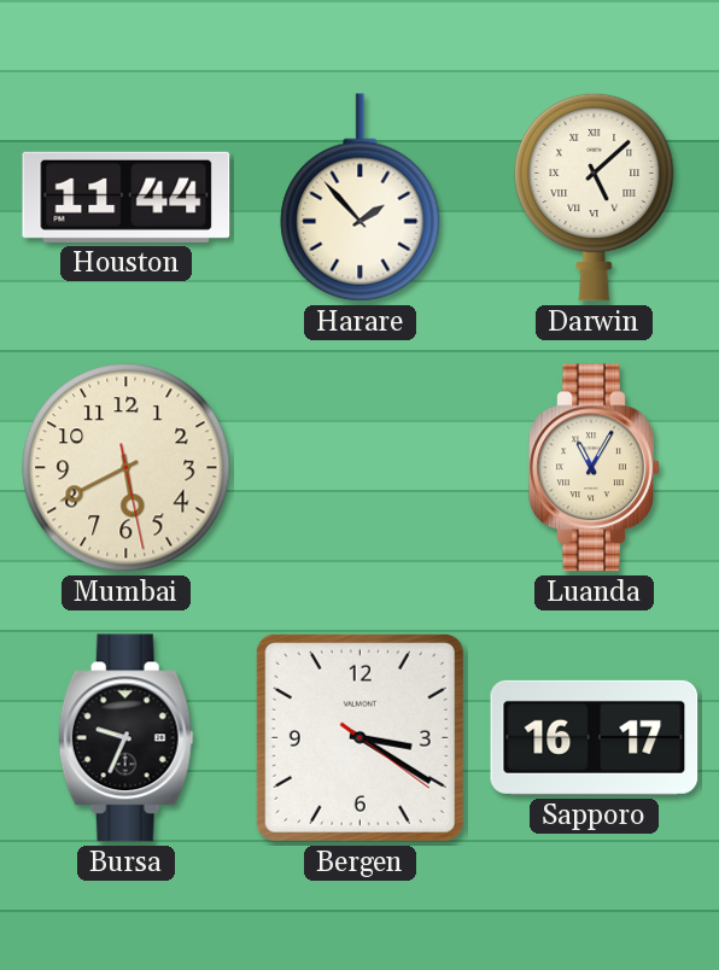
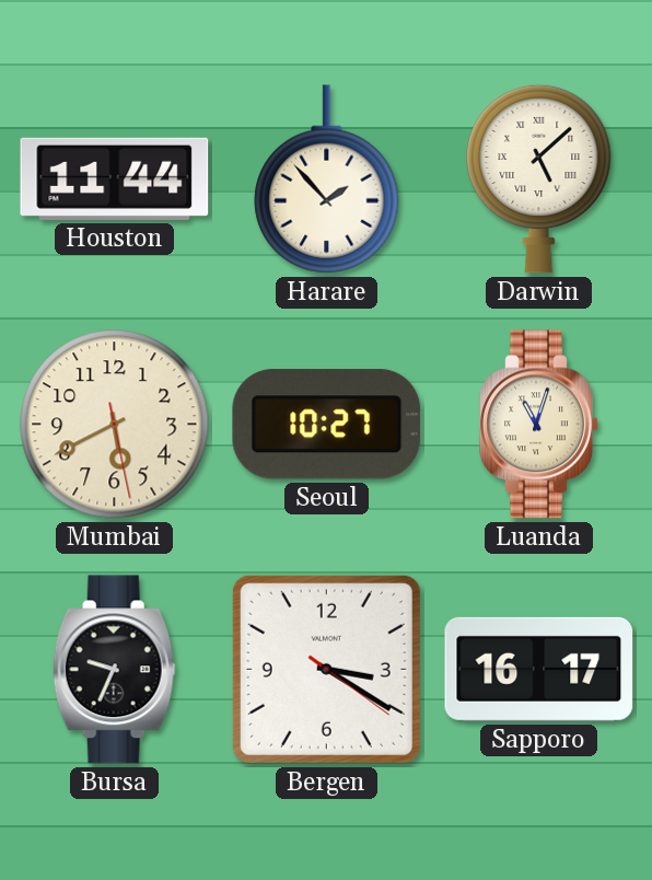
Seoul: none -> 10:27
Luanda: 11:05 -> 11:03
